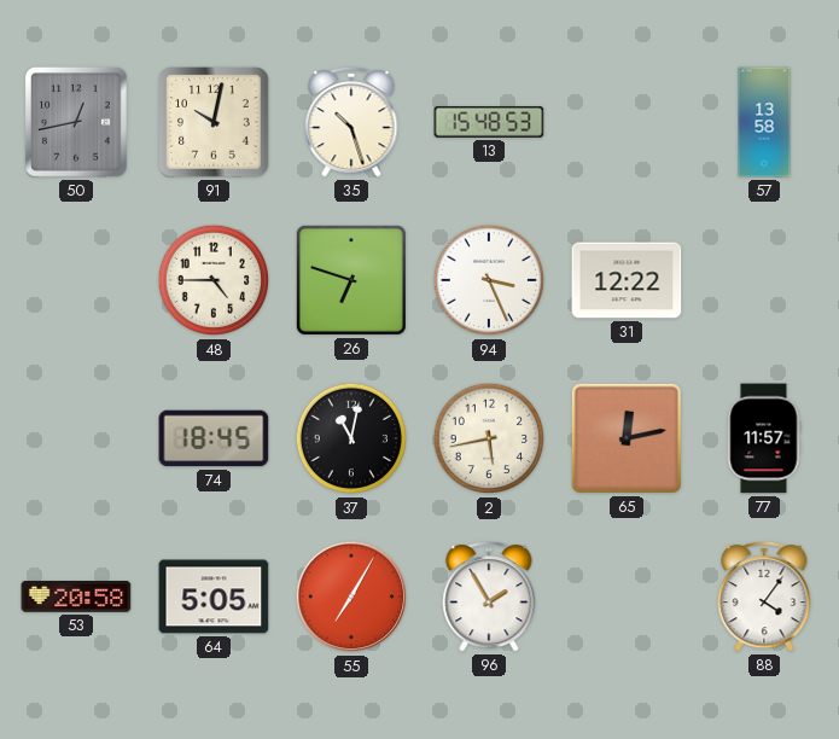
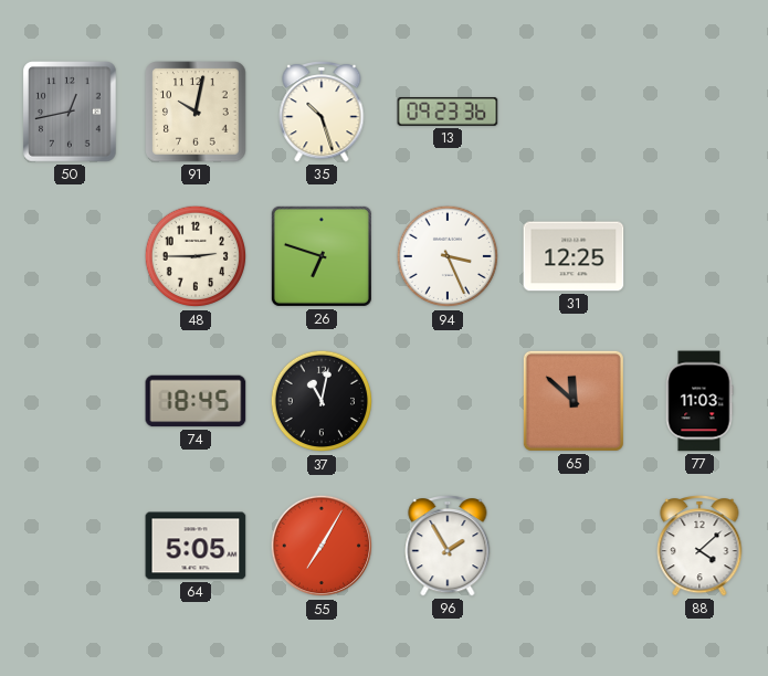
13: 15:48 -> 09:23
57: 13:58 -> none
48: 4:45 -> 2:45
31: 12:22 -> 12:25
2: 5:43 -> none
65: 12:13 -> 11:52
77: 11:57 -> 11:03
53: 20:58 -> none
88: 4:06 -> 4:08
